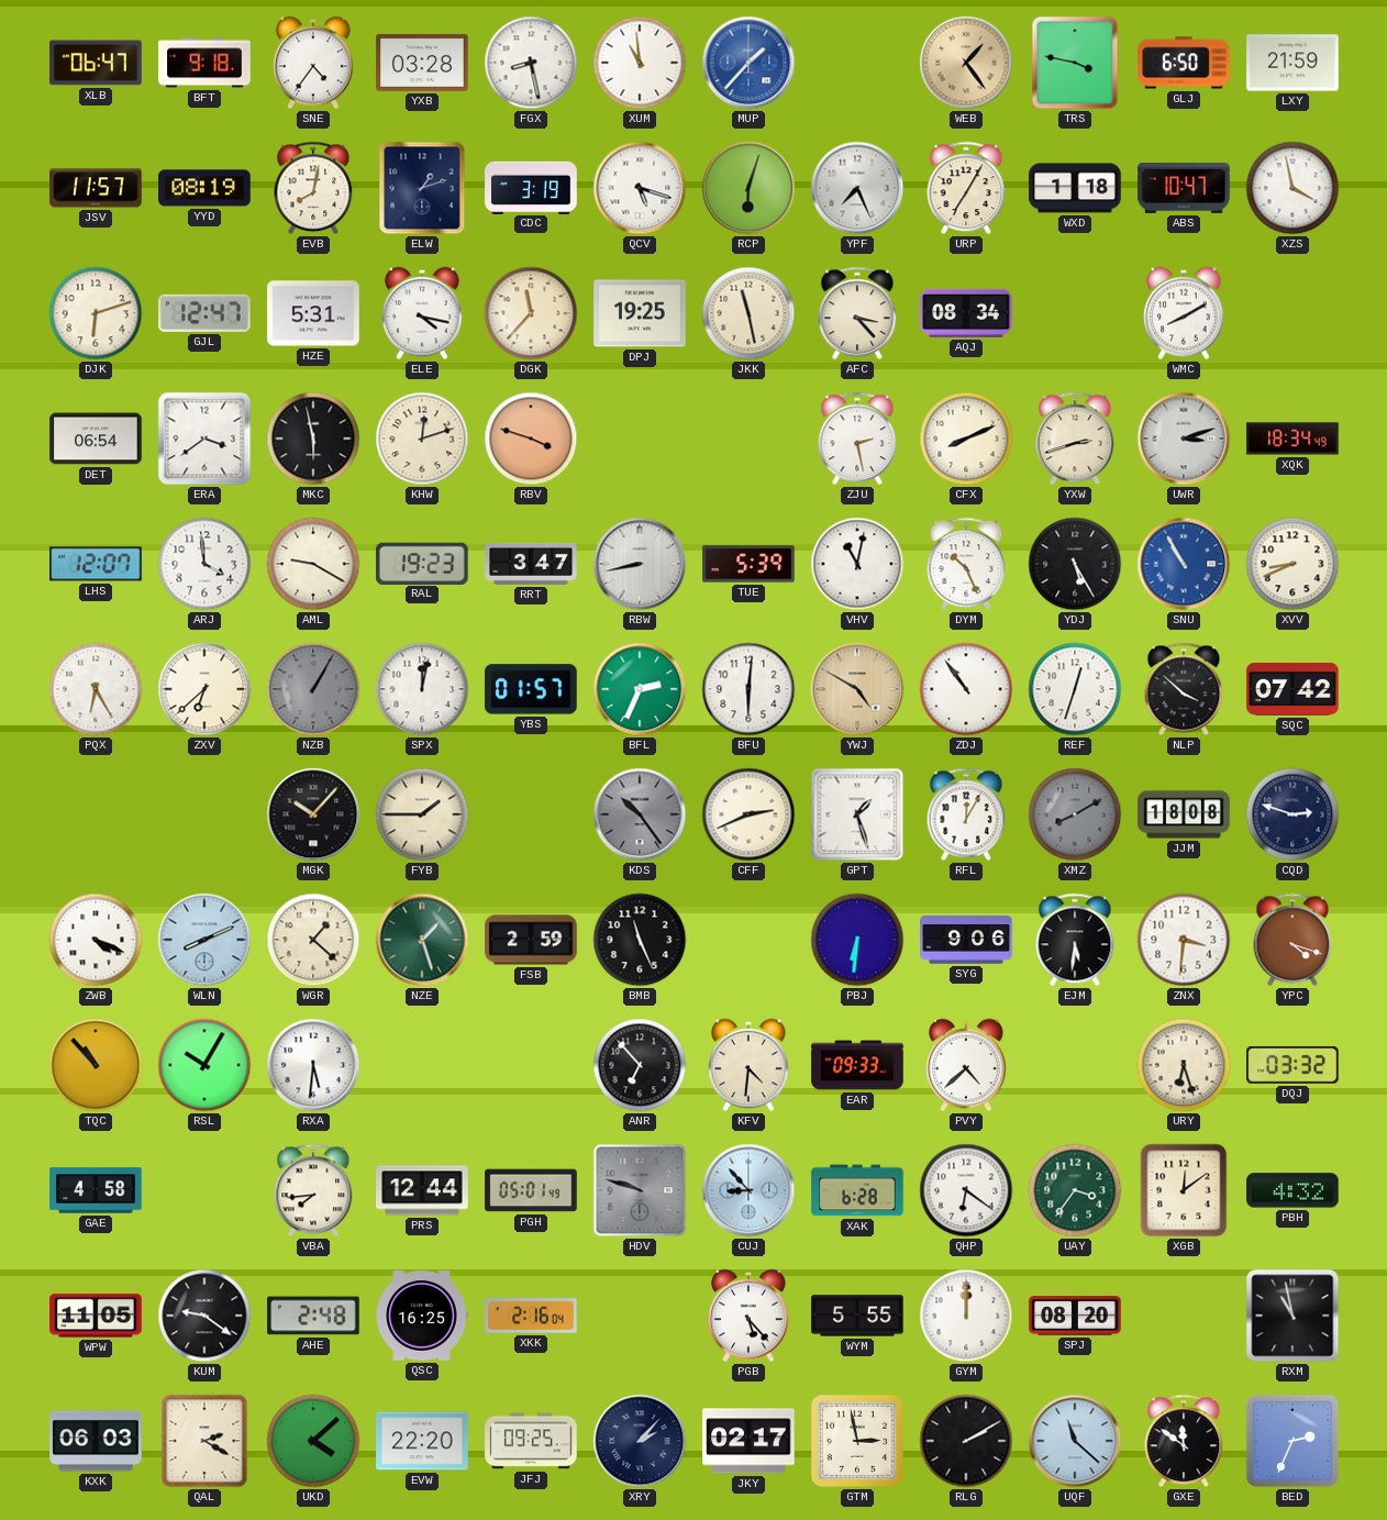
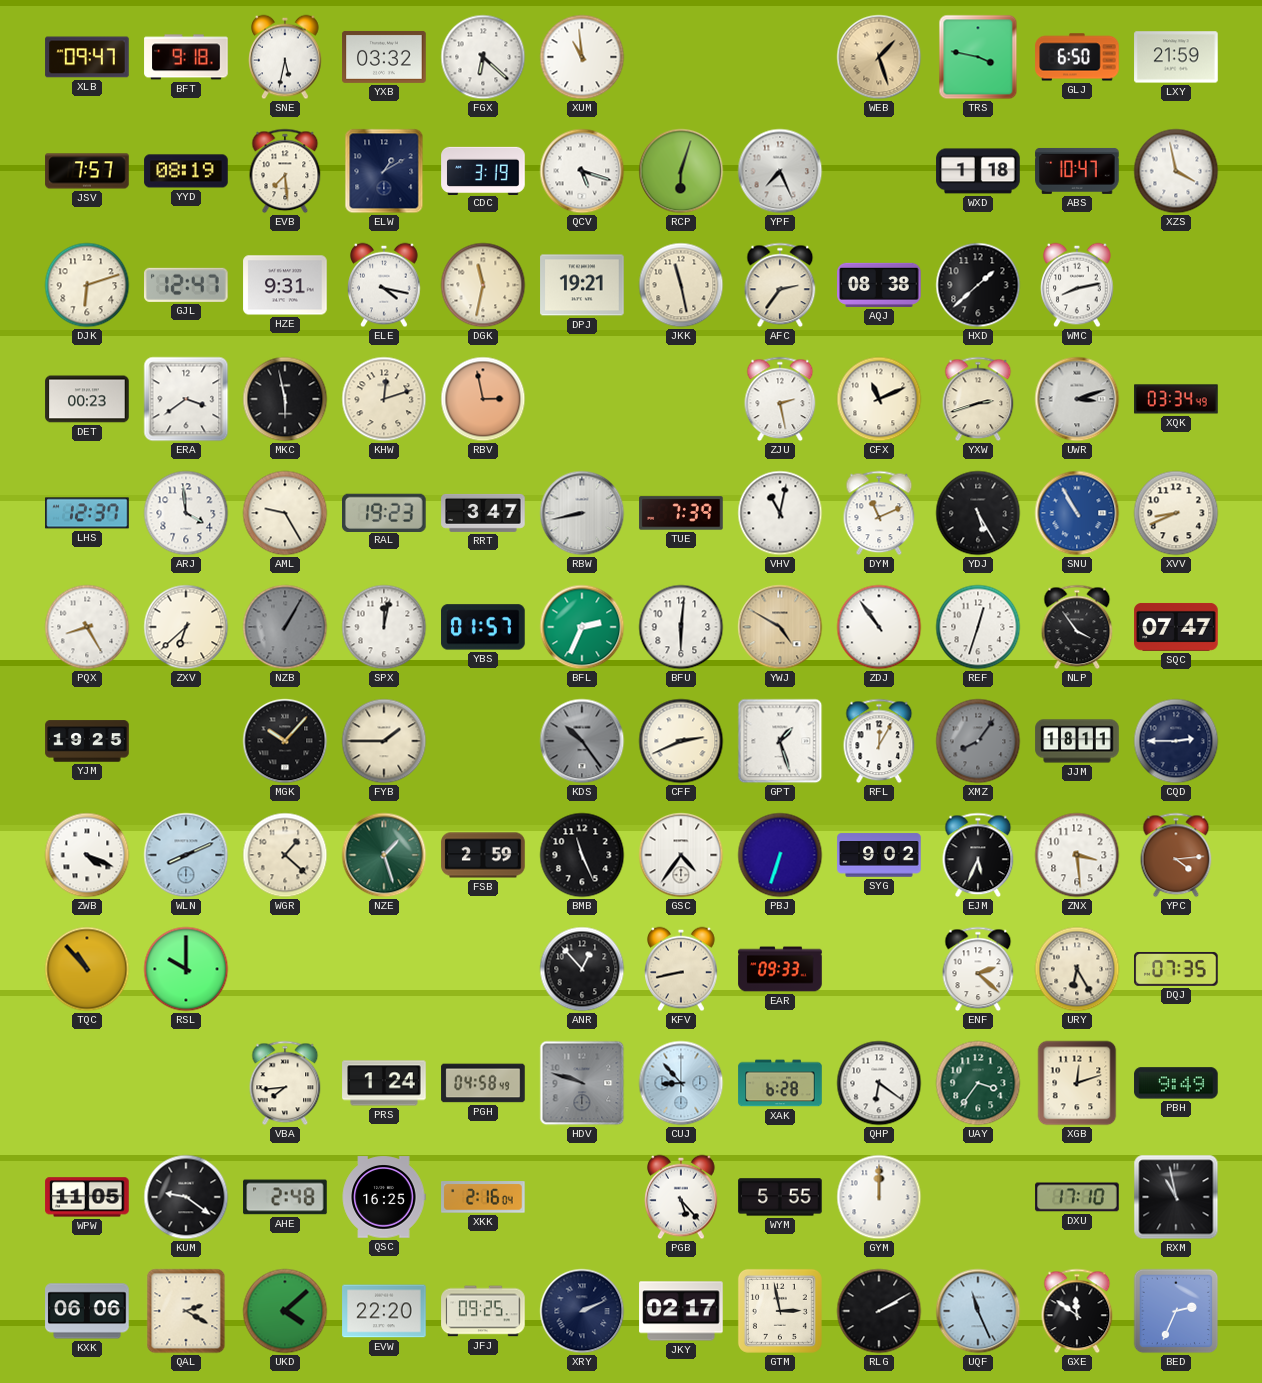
XLB: 06:47 -> 09:47
SNE: 4:36 -> 5:32
YXB: 03:28 -> 03:32
FGX: 8:28 -> 6:22
MUP: 1:37 -> none
WEB: 1:24 -> 1:27
JSV: 11:57 -> 7:57
EVB: 8:02 -> 7:29
ELW: 1:12 -> 1:10
URP: 7:05 -> none
HZE: 5:31 -> 9:31
DGK: 11:37 -> 11:32
DPJ: 19:25 -> 19:21
AFC: 3:23 -> 2:36
AQJ: 08:34 -> 08:38
HXD: none -> 1:38
WMC: 8:10 -> 8:13
DET: 06:54 -> 00:23
RBV: 3:48 -> 2:58
CFX: 8:11 -> 11:11
XQK: 18:34 -> 03:34
LHS: 12:07 -> 12:37
AML: 9:20 -> 9:25
TUE: 5:39 -> 7:39
DYM: 10:26 -> 11:11
PQX: 6:25 -> 8:25
NLP: 3:52 -> 3:54
SQC: 07:42 -> 07:47
YJM: none -> 19:25
XMZ: 8:10 -> 8:06
JJM: 18:08 -> 18:11
CQD: 2:48 -> 2:45
GSC: none -> 4:36
PBJ: 6:31 -> 6:33
SYG: 9:06 -> 9:02
EJM: 5:31 -> 5:34
ZNX: 3:31 -> 3:29
YPC: 4:18 -> 4:14
RSL: 10:05 -> 10:00
RXA: 5:31 -> none
ANR: 6:53 -> 12:53
KFV: 4:31 -> 8:43
PVY: 4:38 -> none
ENF: none -> 2:22
URY: 6:27 -> 6:25
DQJ: 03:32 -> 07:35
GAE: 4:58 -> none
PRS: 12:44 -> 1:24
PGH: 05:01 -> 04:58
XGB: 12:09 -> 12:12
PBH: 4:32 -> 9:49
SPJ: 08:20 -> none
DXU: none -> 17:10
KXK: 06:03 -> 06:06
XRY: 2:07 -> 2:11
UQF: 11:22 -> 11:26
